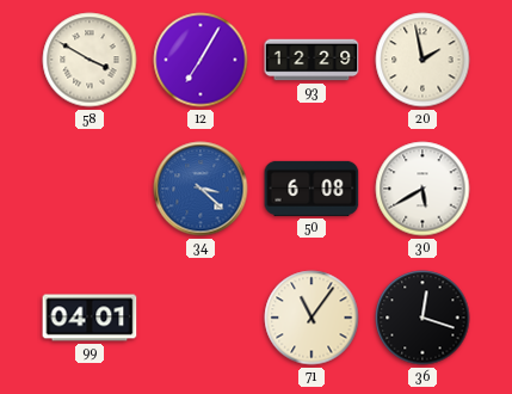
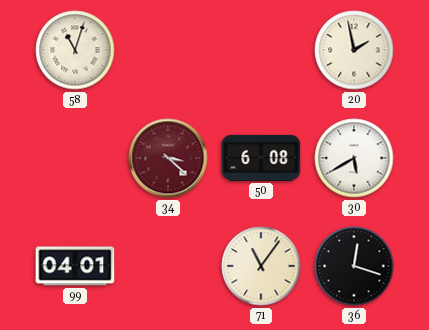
58: 3:50 -> 11:03
12: 7:05 -> none
93: 12:29 -> none
34 dial: blue -> burgundy
